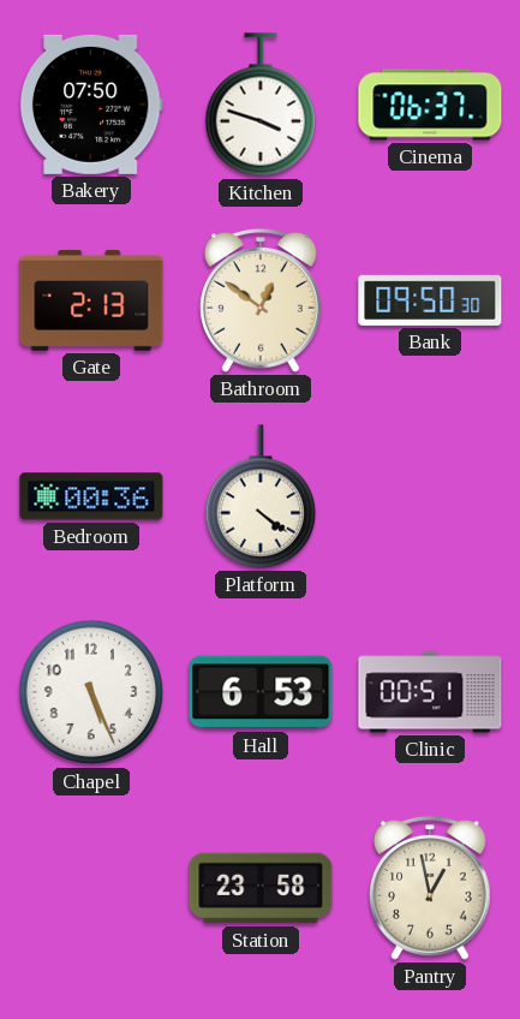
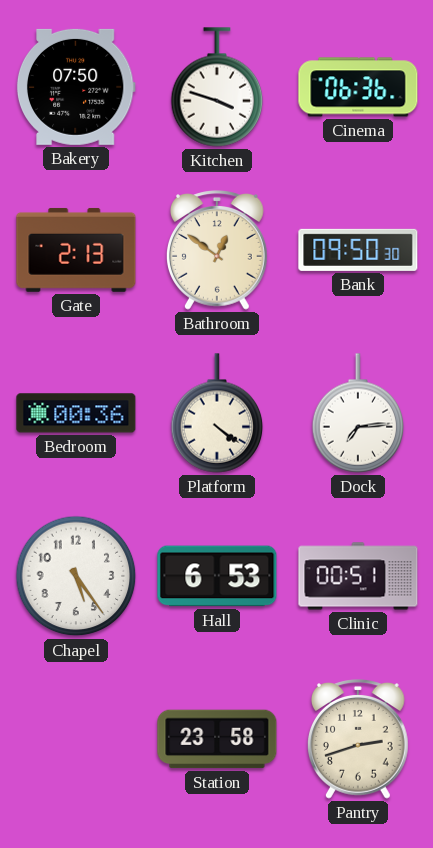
Cinema: 06:37 -> 06:36
Dock: none -> 7:14
Chapel: 5:26 -> 5:24
Pantry: 12:58 -> 2:42
